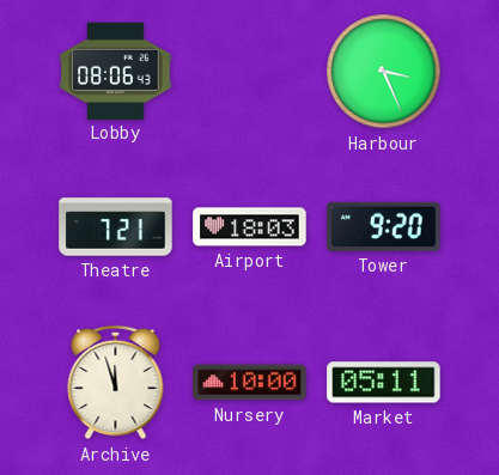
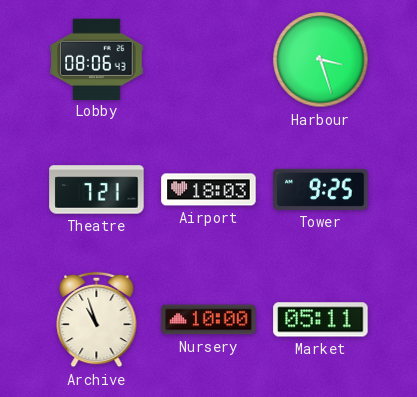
Harbour: 3:26 -> 3:27
Tower: 9:20 -> 9:25
Archive: 11:57 -> 10:57
